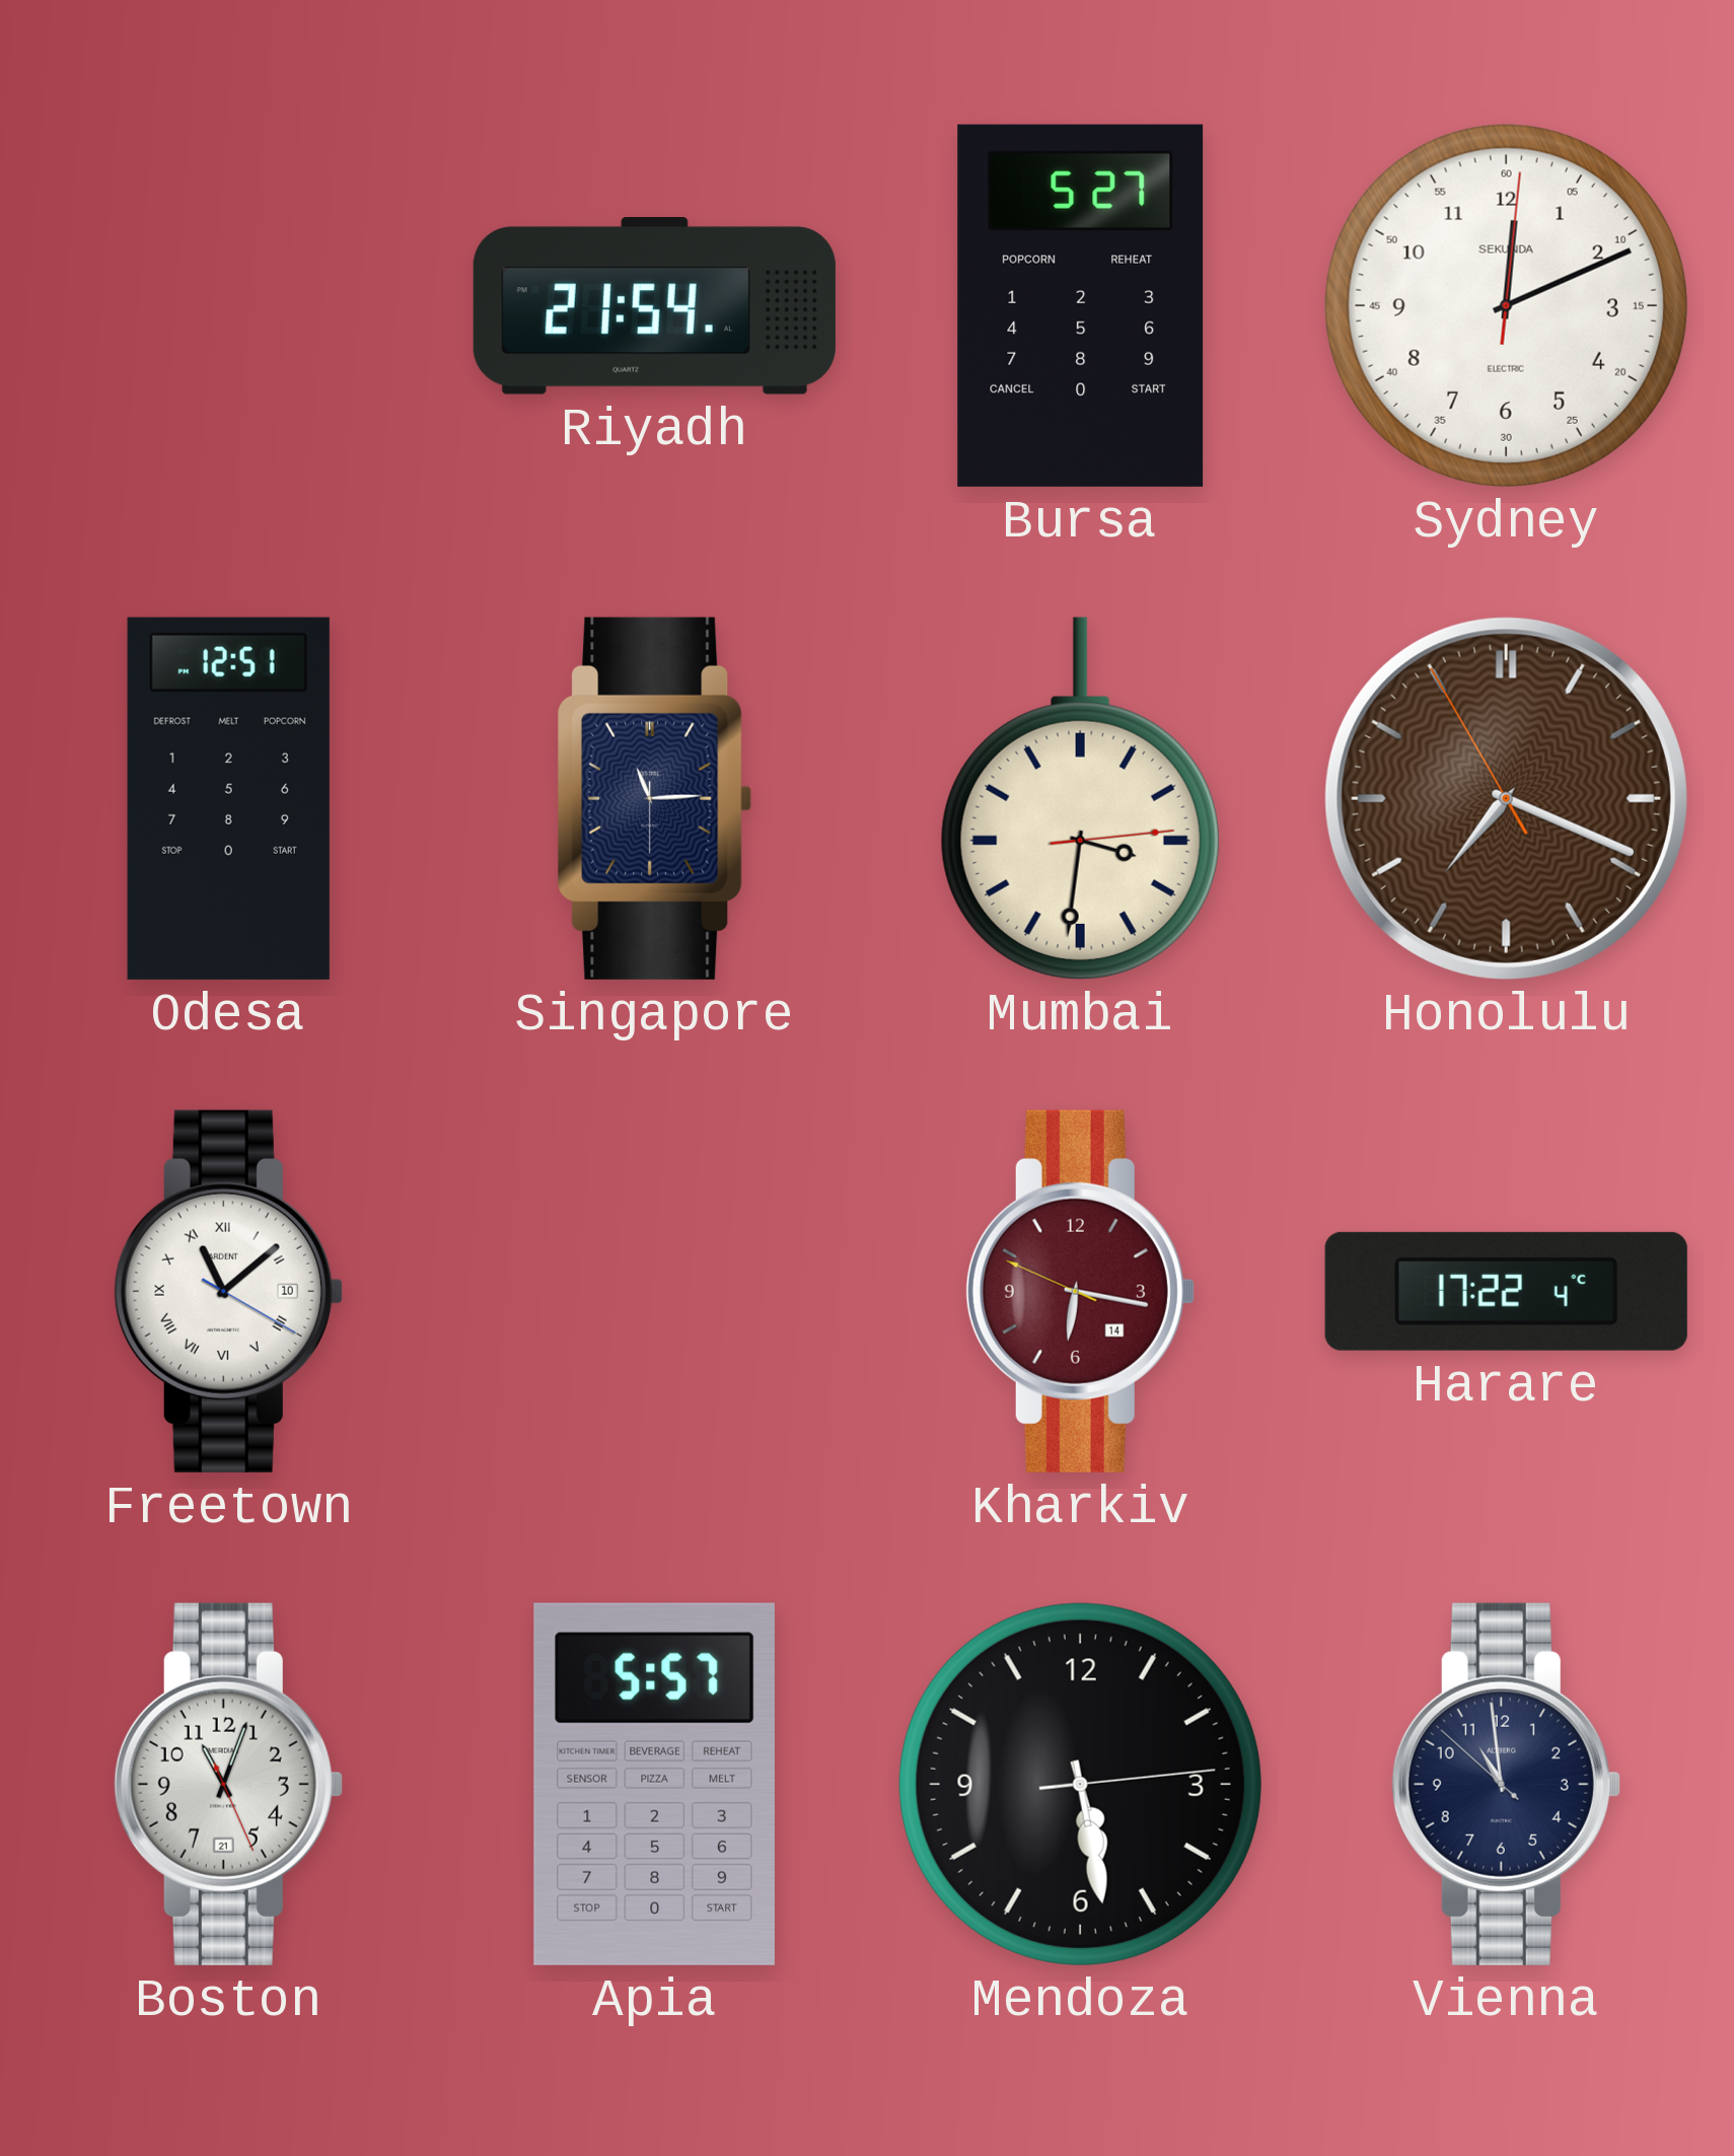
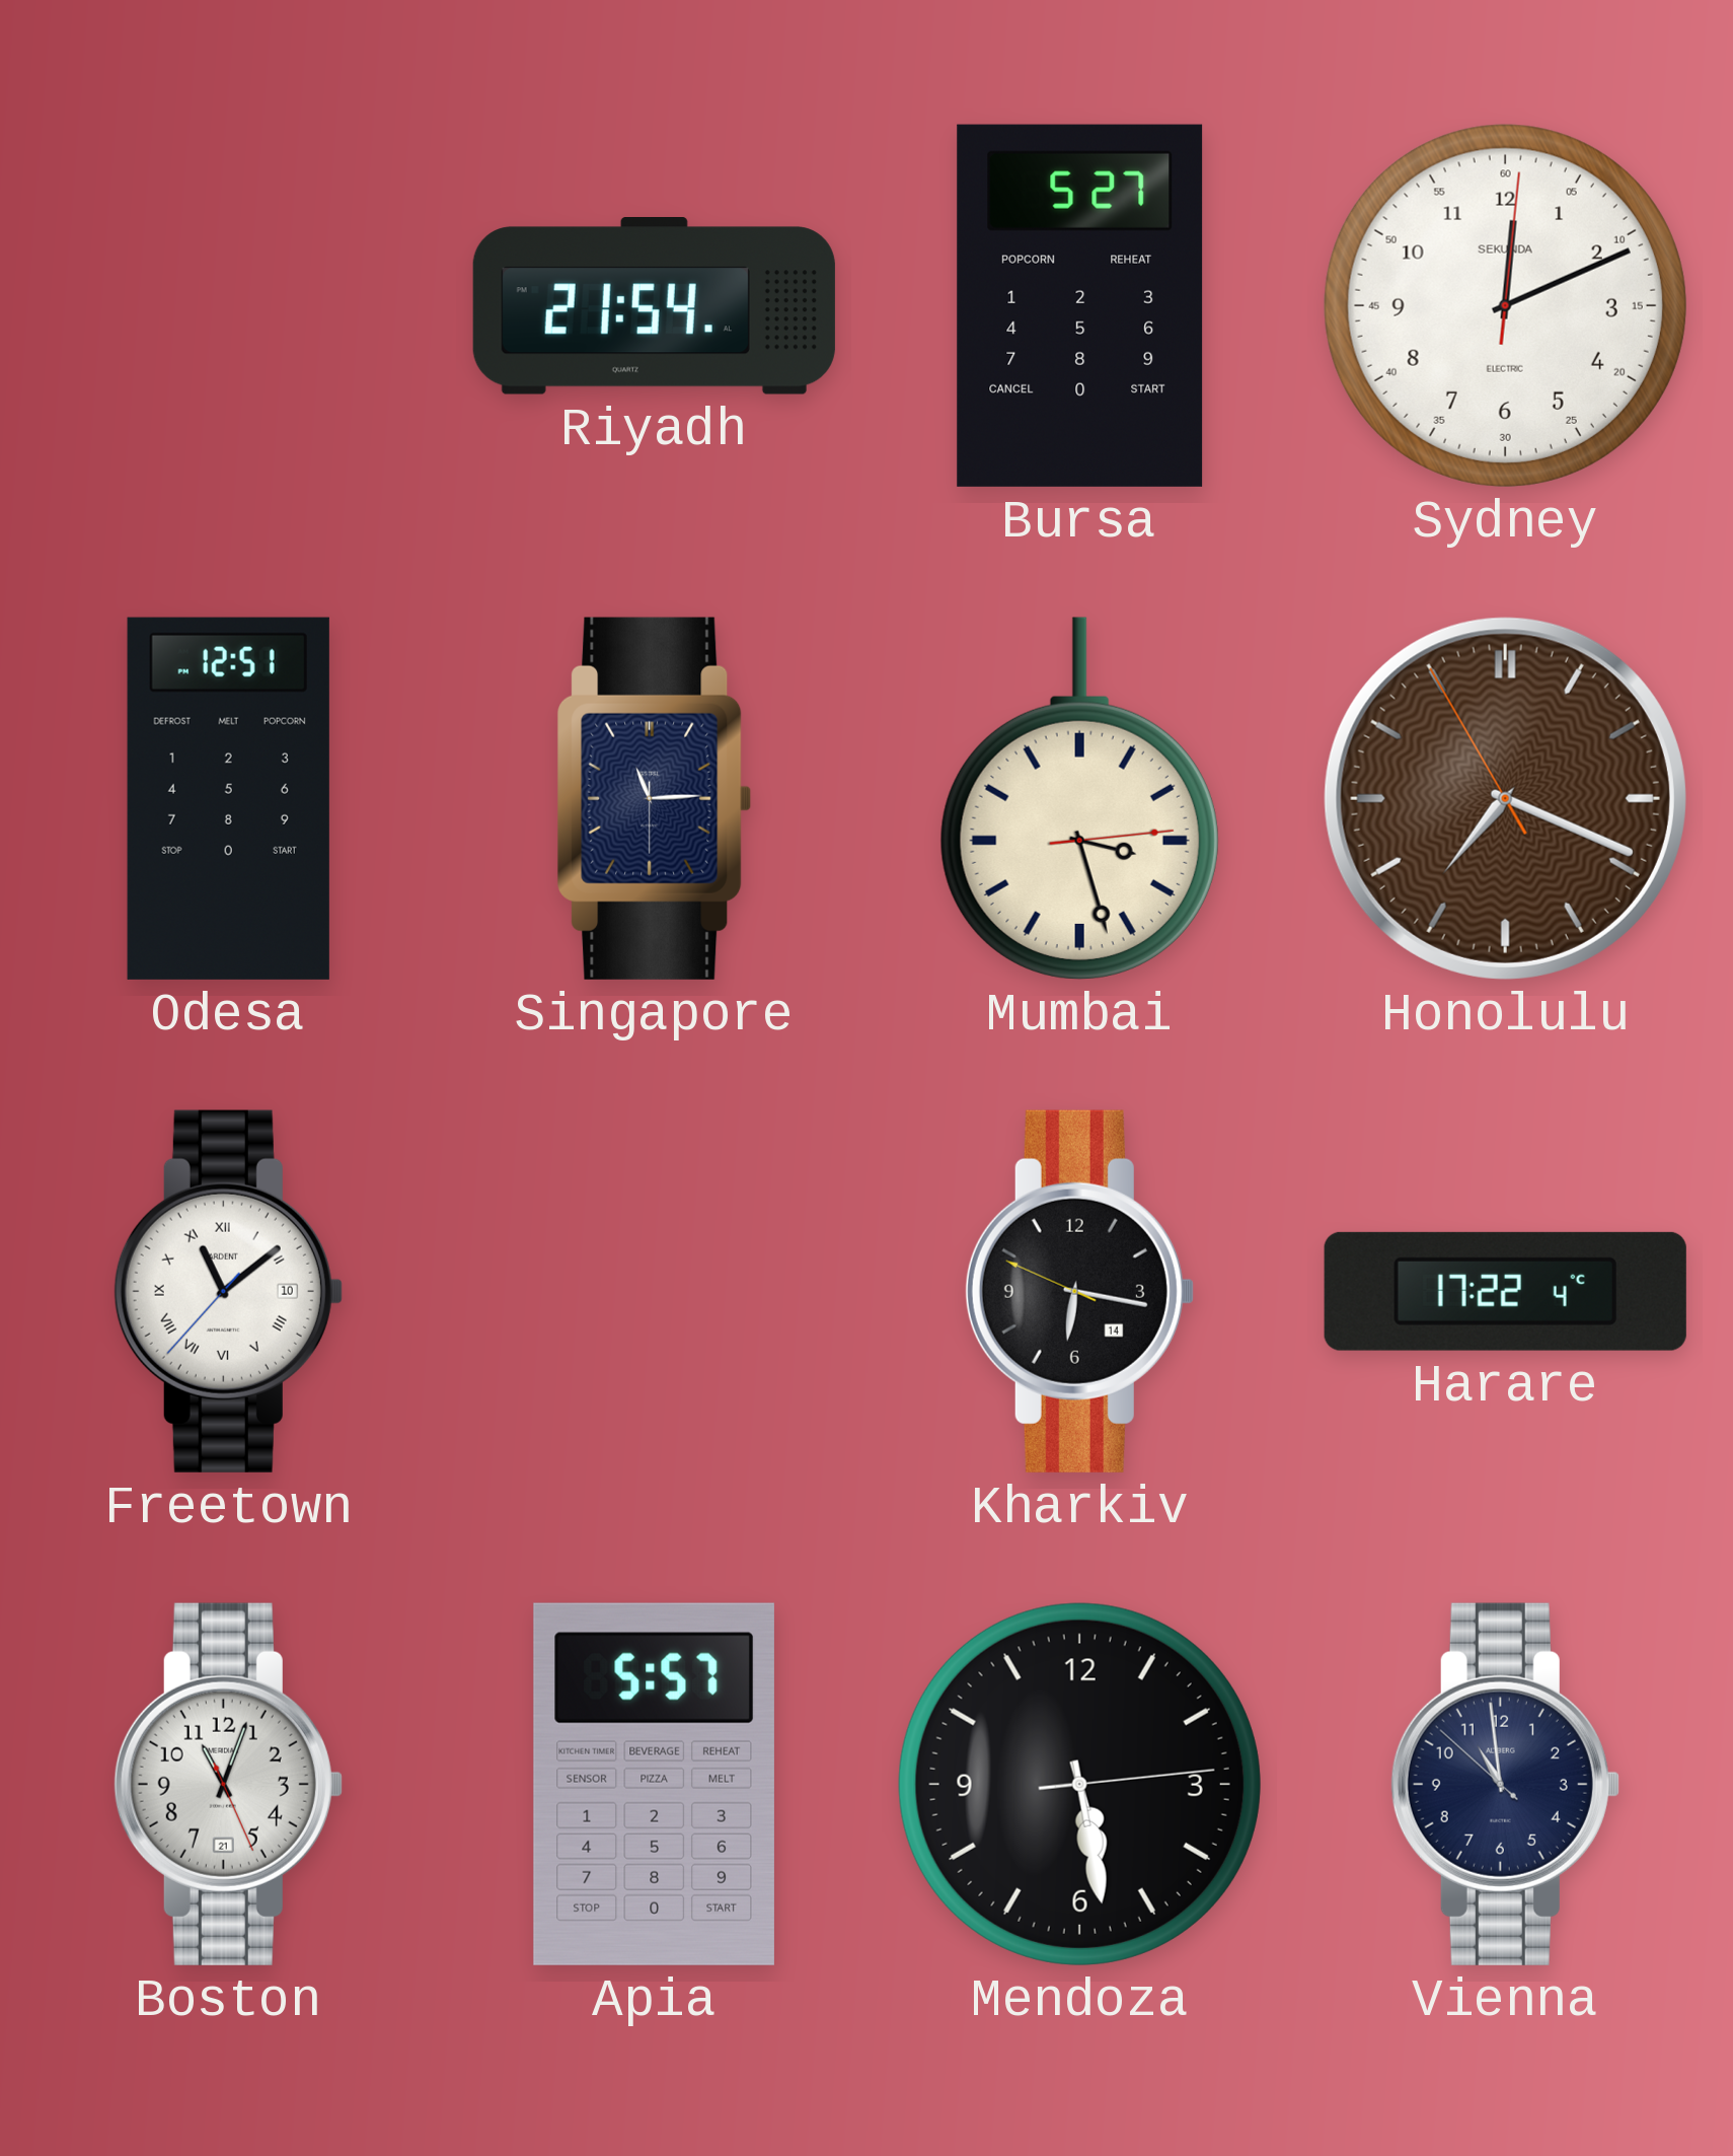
Mumbai: 3:31 -> 3:27
Freetown: 11:08:20 -> 11:08:37
Kharkiv dial: burgundy -> black
